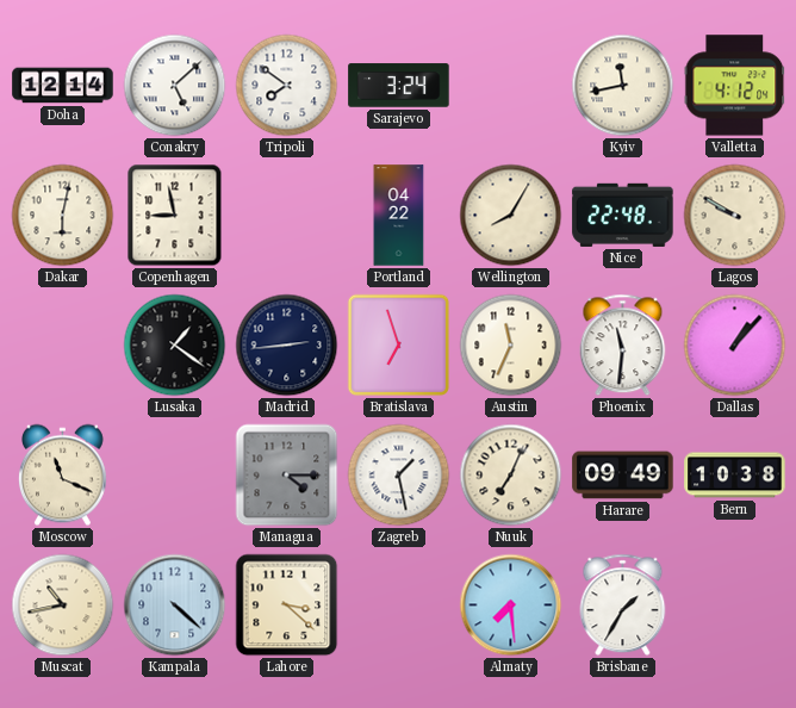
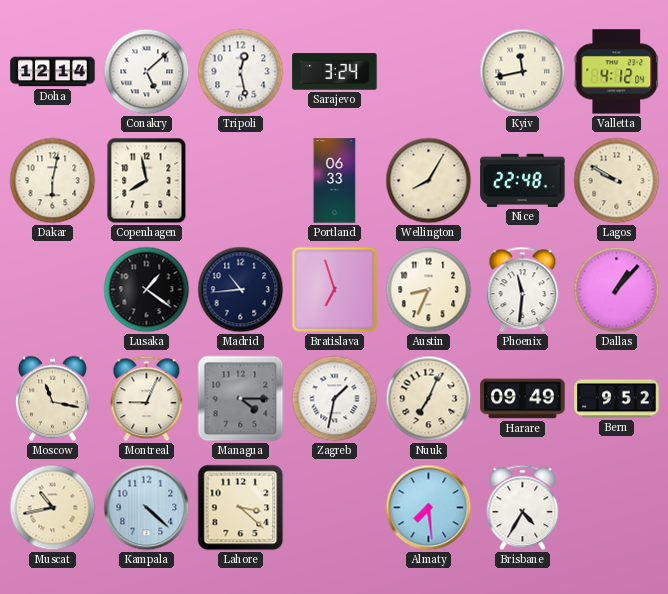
Tripoli: 7:51 -> 12:28
Copenhagen: 8:58 -> 7:58
Portland: 04:22 -> 06:33
Madrid: 2:44 -> 10:44
Austin: 11:34 -> 8:34
Moscow: 11:19 -> 11:17
Montreal: none -> 9:04
Zagreb: 1:28 -> 1:32
Bern: 10:38 -> 9:52
Brisbane: 1:35 -> 4:35
